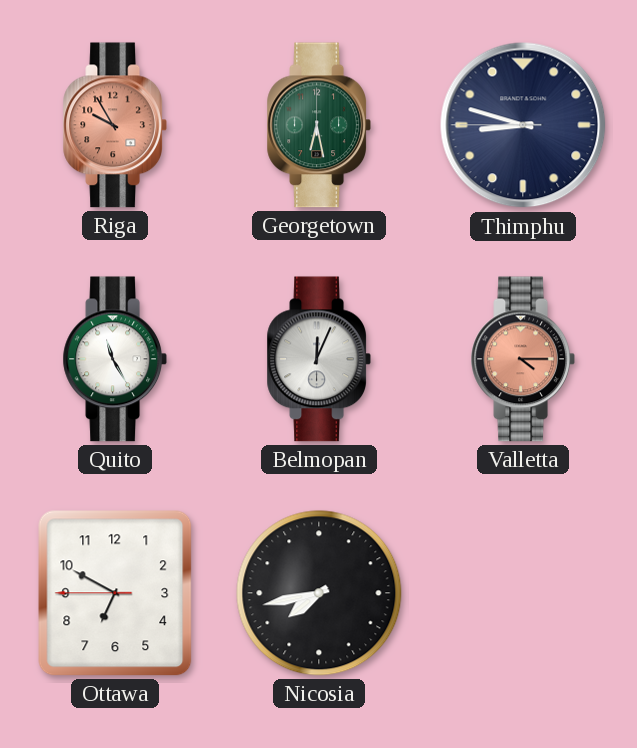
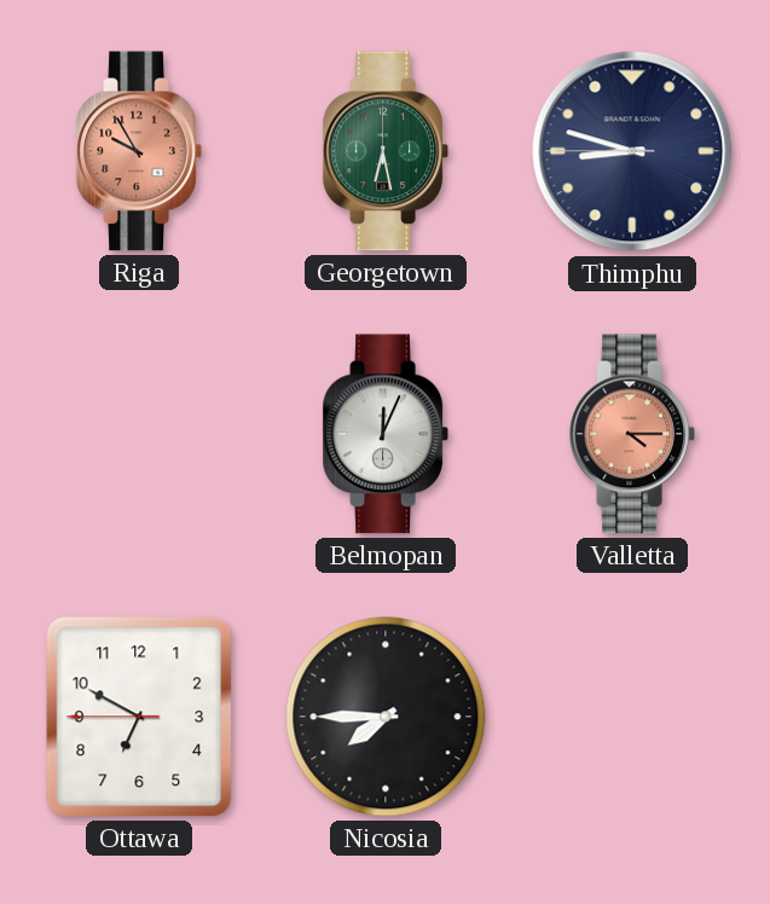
Quito: 11:25 -> none
Nicosia: 7:43 -> 7:45
